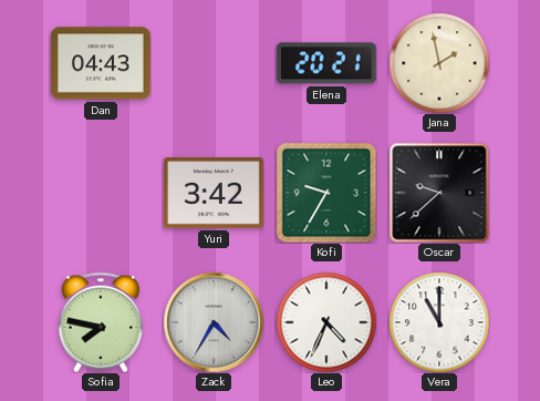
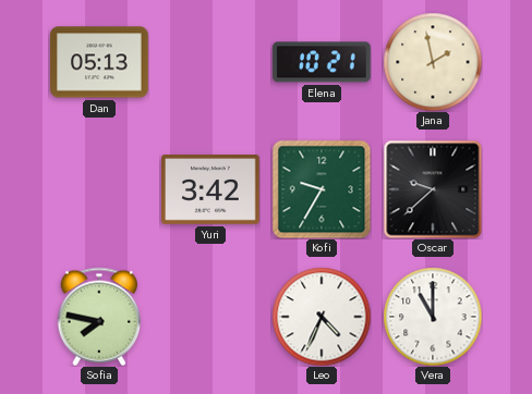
Dan: 04:43 -> 05:13
Elena: 20:21 -> 10:21
Zack: 4:35 -> none
